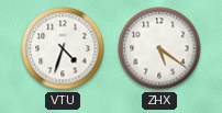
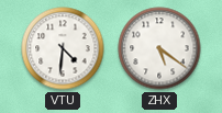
VTU: 4:33 -> 4:31
